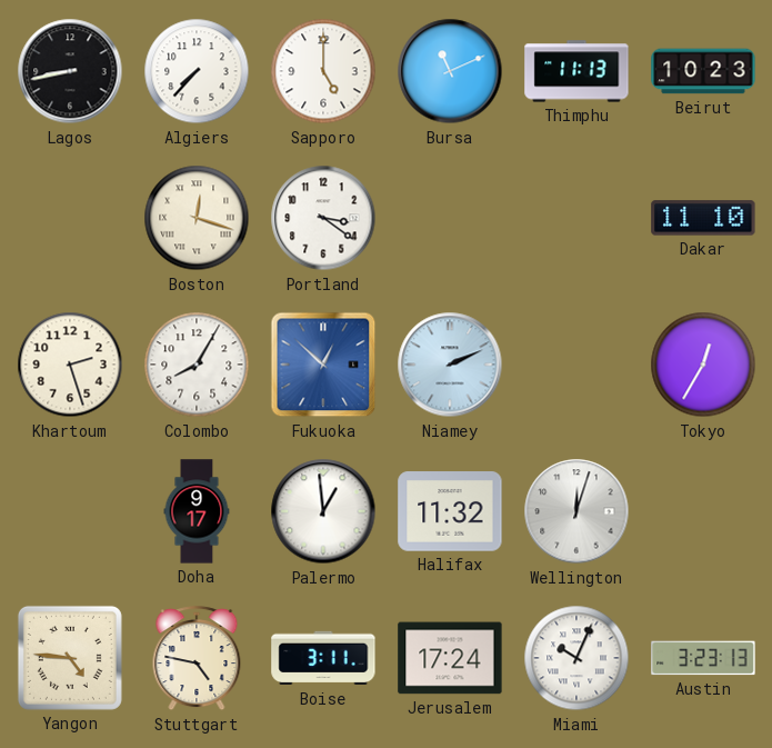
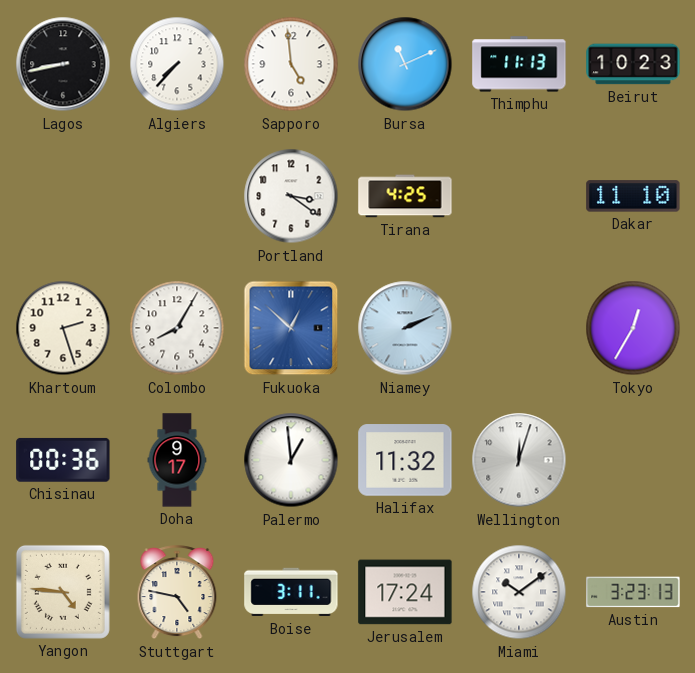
Sapporo: 5:00 -> 4:59
Boston: 12:18 -> none
Tirana: none -> 4:25
Chisinau: none -> 00:36
Miami: 10:04 -> 10:09
